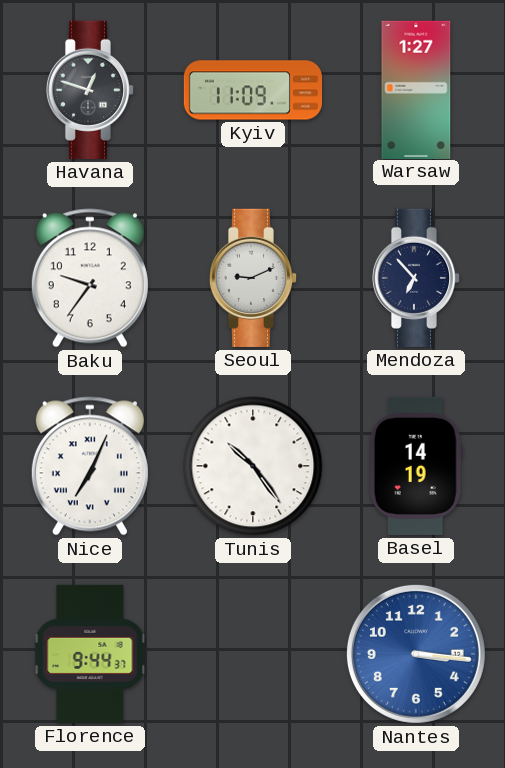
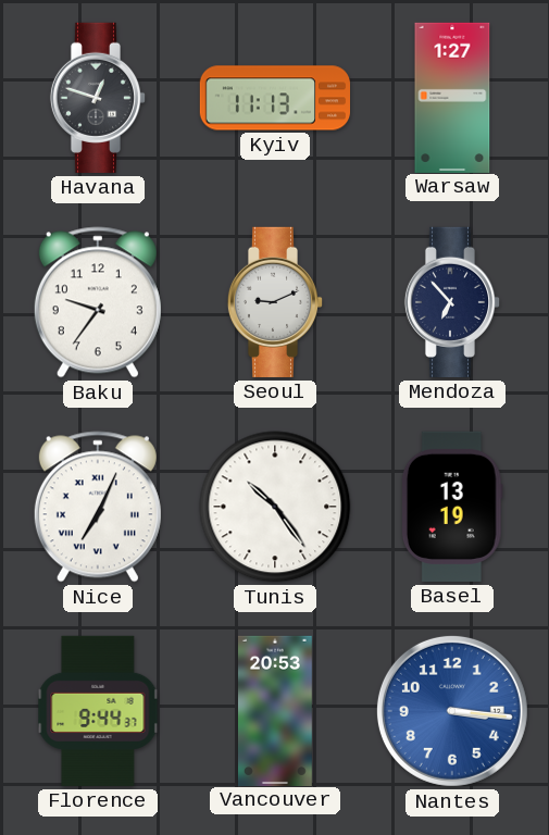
Kyiv: 11:09 -> 11:13
Basel: 14:19 -> 13:19
Vancouver: none -> 20:53
